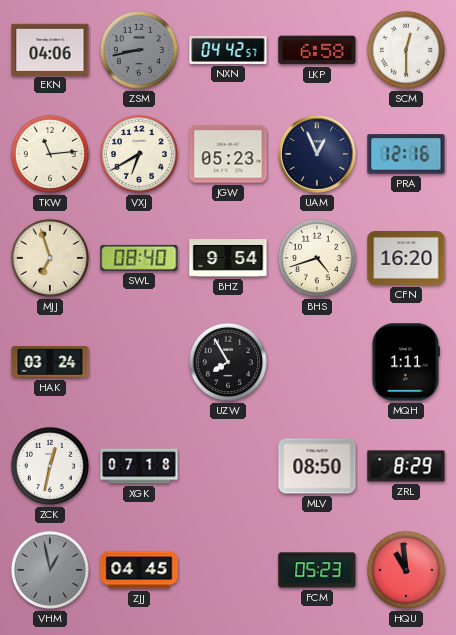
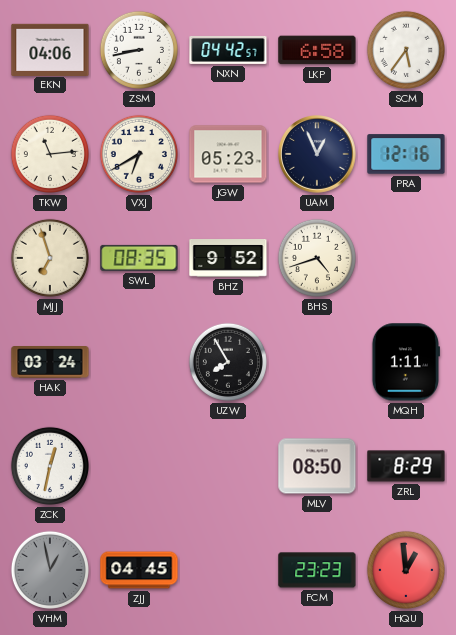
ZSM dial: grey -> white
SCM: 12:30 -> 5:36
SWL: 08:40 -> 08:35
BHZ: 9:54 -> 9:52
CFN: 16:20 -> none
XGK: 07:18 -> none
FCM: 05:23 -> 23:23
HQU: 10:59 -> 12:59
